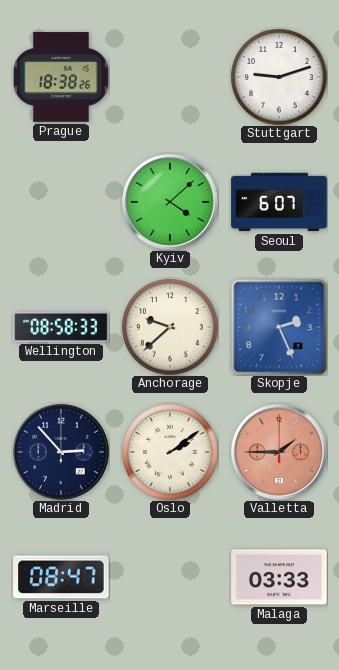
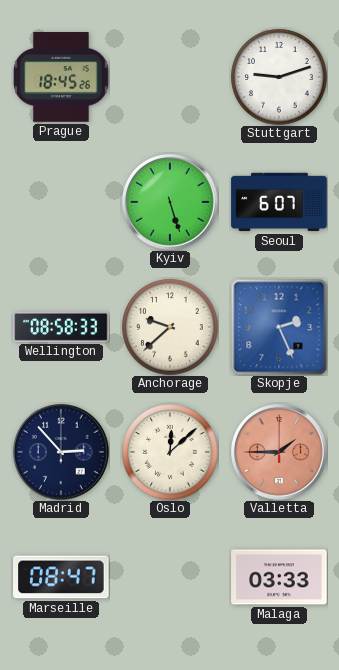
Prague: 18:38 -> 18:45
Kyiv: 4:08 -> 5:27
Oslo: 2:09 -> 12:08
